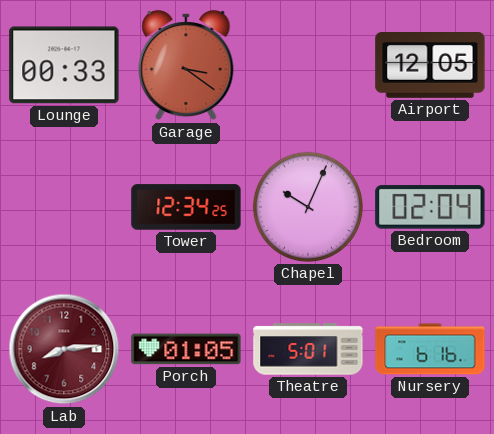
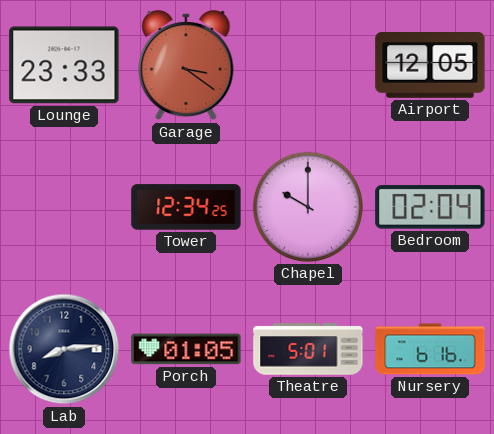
Lounge: 00:33 -> 23:33
Chapel: 10:04 -> 10:00
Lab dial: burgundy -> navy
